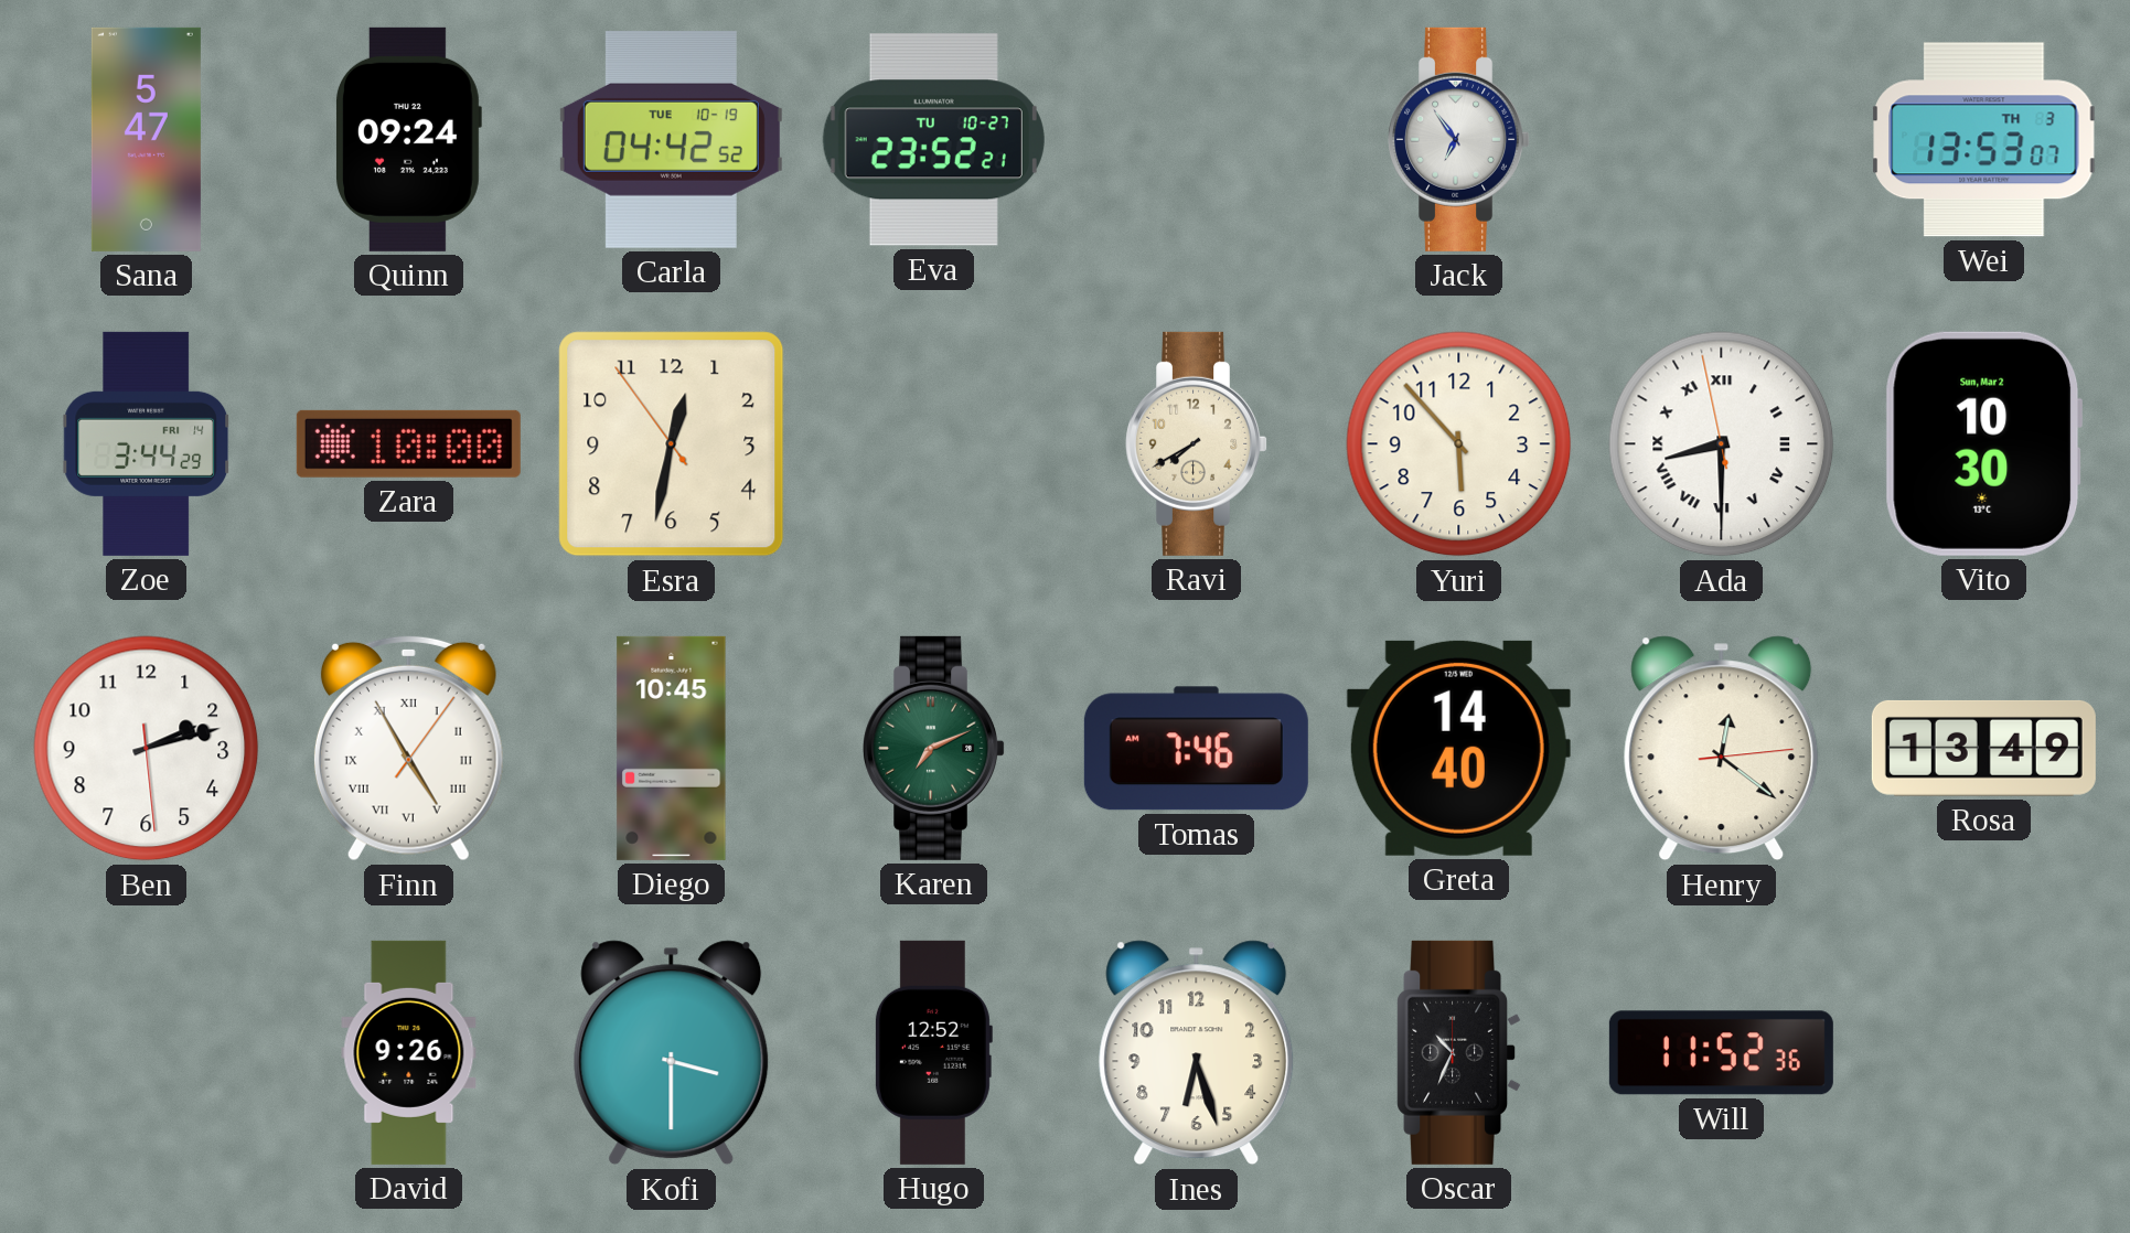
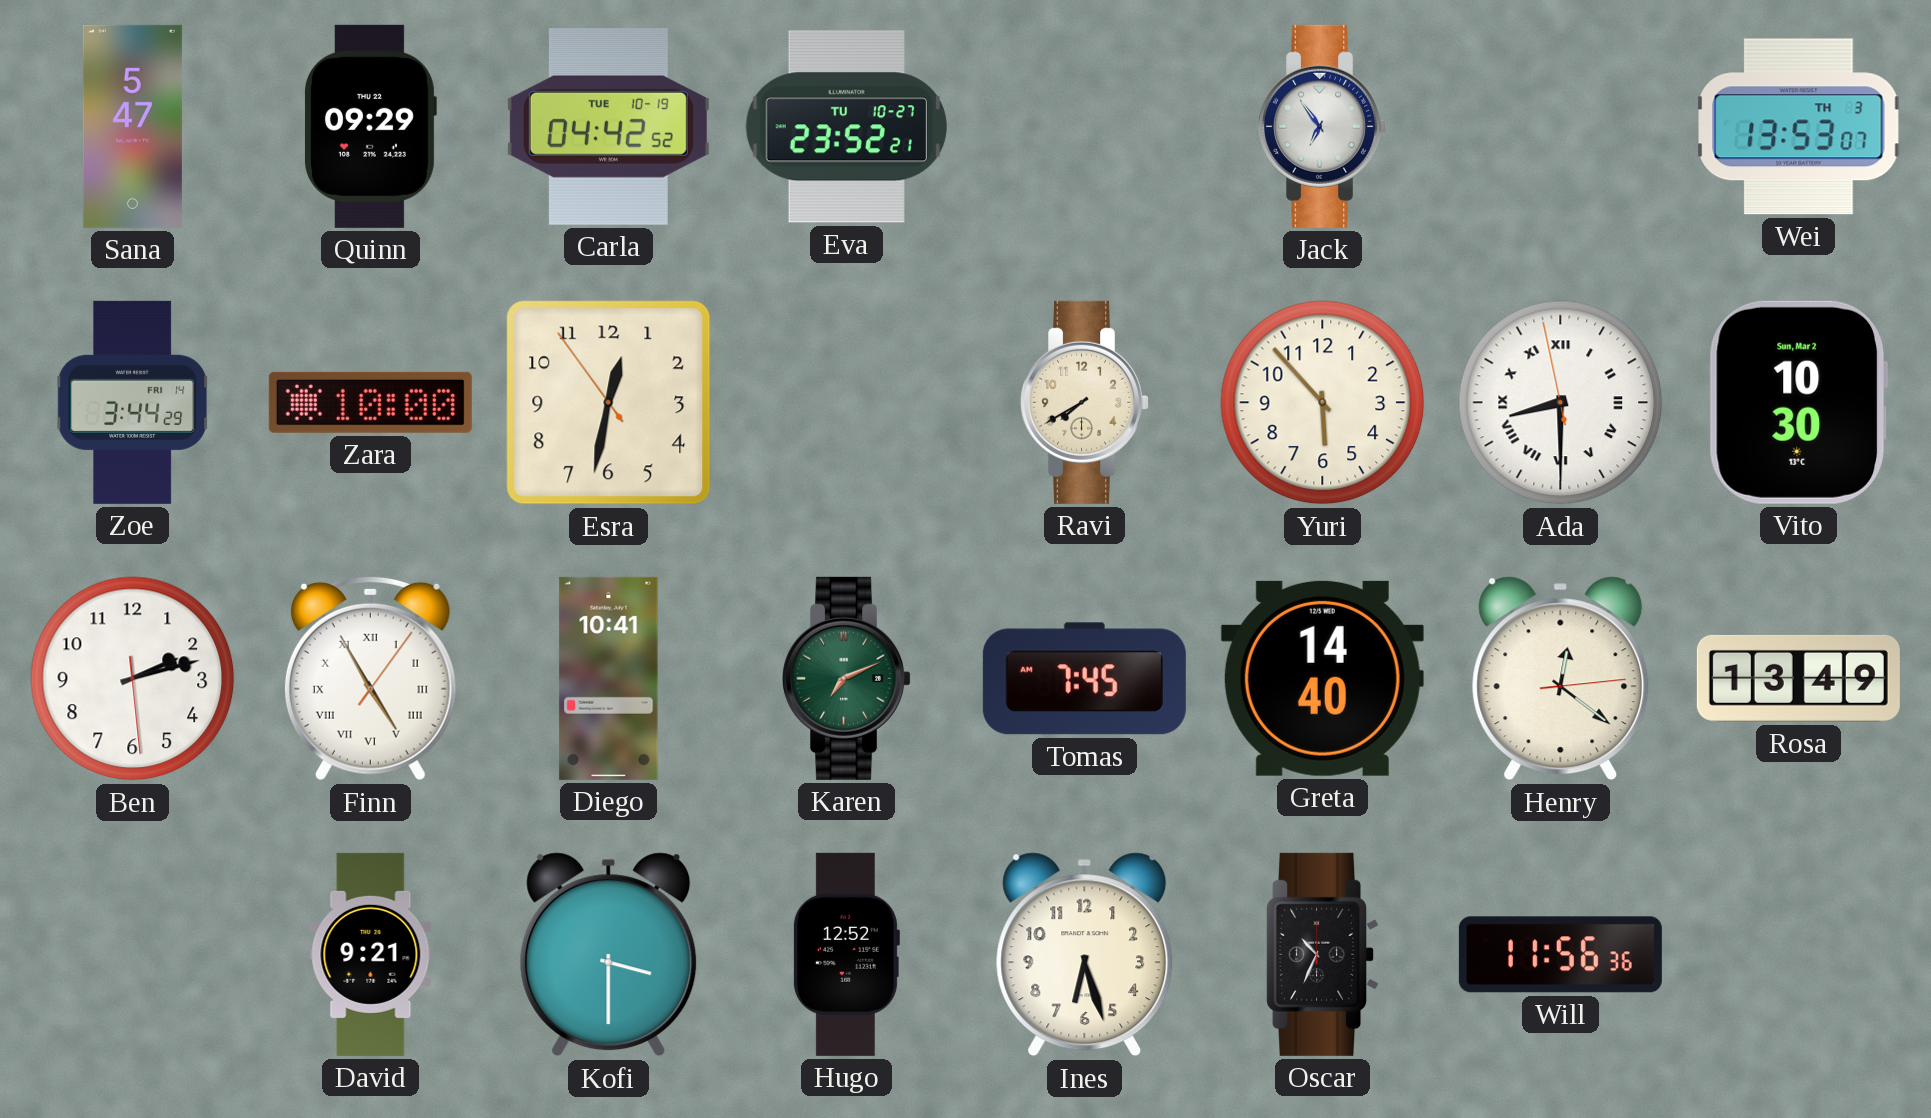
Quinn: 09:24 -> 09:29
Diego: 10:45 -> 10:41
Tomas: 7:46 -> 7:45
David: 9:26 -> 9:21
Will: 11:52 -> 11:56
